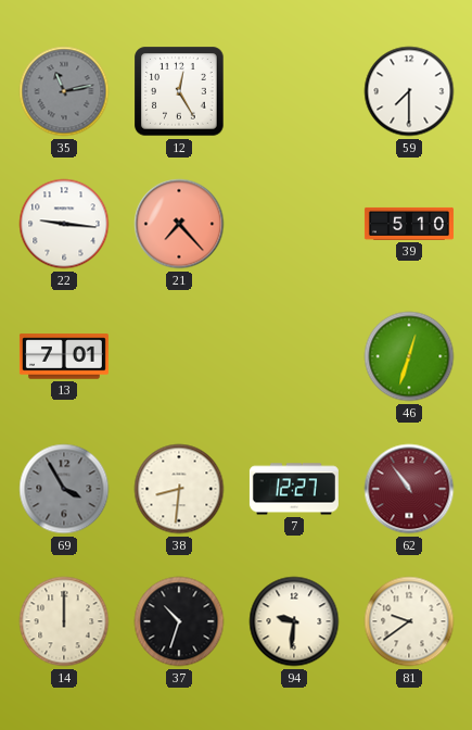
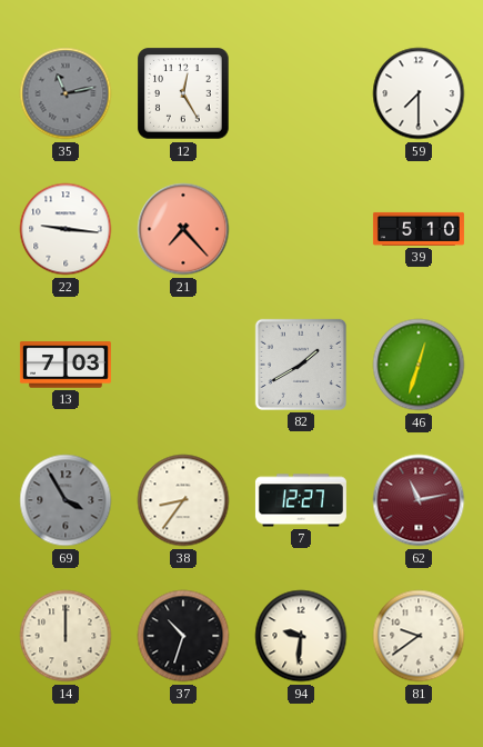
13: 7:01 -> 7:03
82: none -> 1:40
38: 8:31 -> 8:36
62: 10:54 -> 11:13
